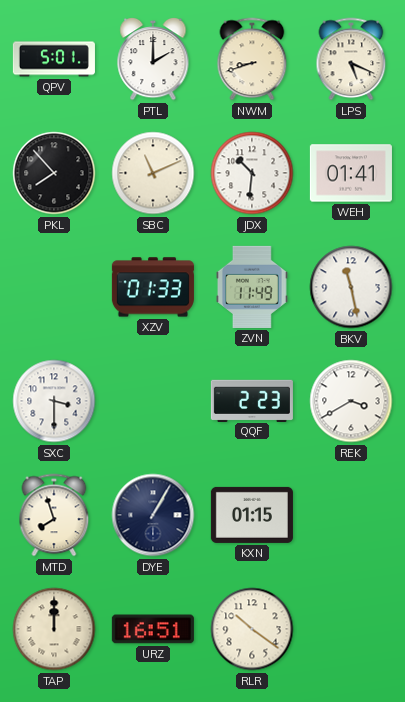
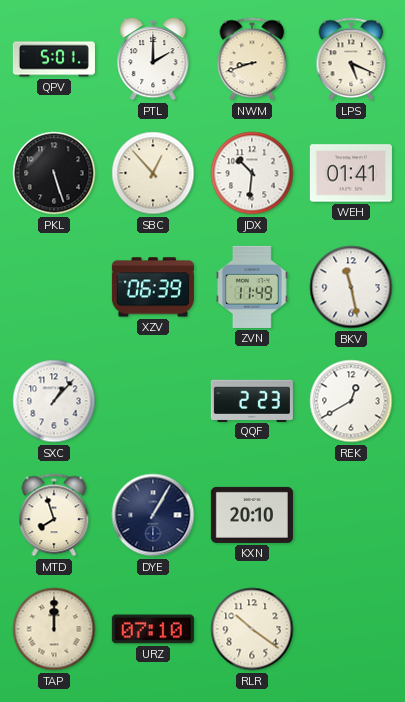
PKL: 7:53 -> 5:27
SBC: 11:11 -> 12:53
XZV: 01:33 -> 06:39
SXC: 3:30 -> 1:07
REK: 3:40 -> 12:40
KXN: 01:15 -> 20:10
URZ: 16:51 -> 07:10
